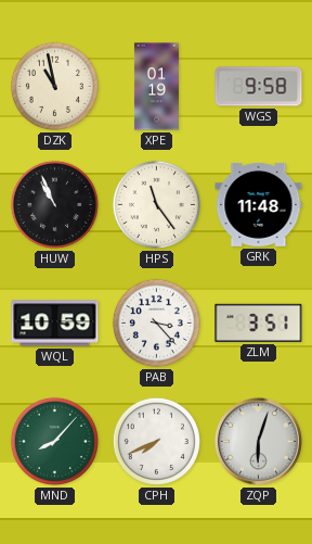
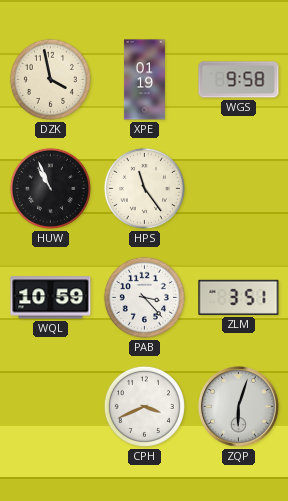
DZK: 10:58 -> 3:58
GRK: 11:48 -> none
MND: 8:07 -> none
CPH: 7:41 -> 3:41
